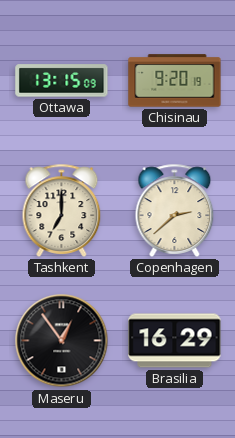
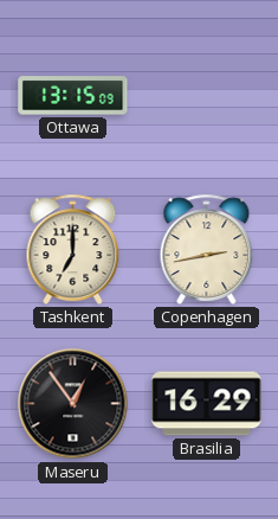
Chisinau: 9:20 -> none
Copenhagen: 2:38 -> 2:43
